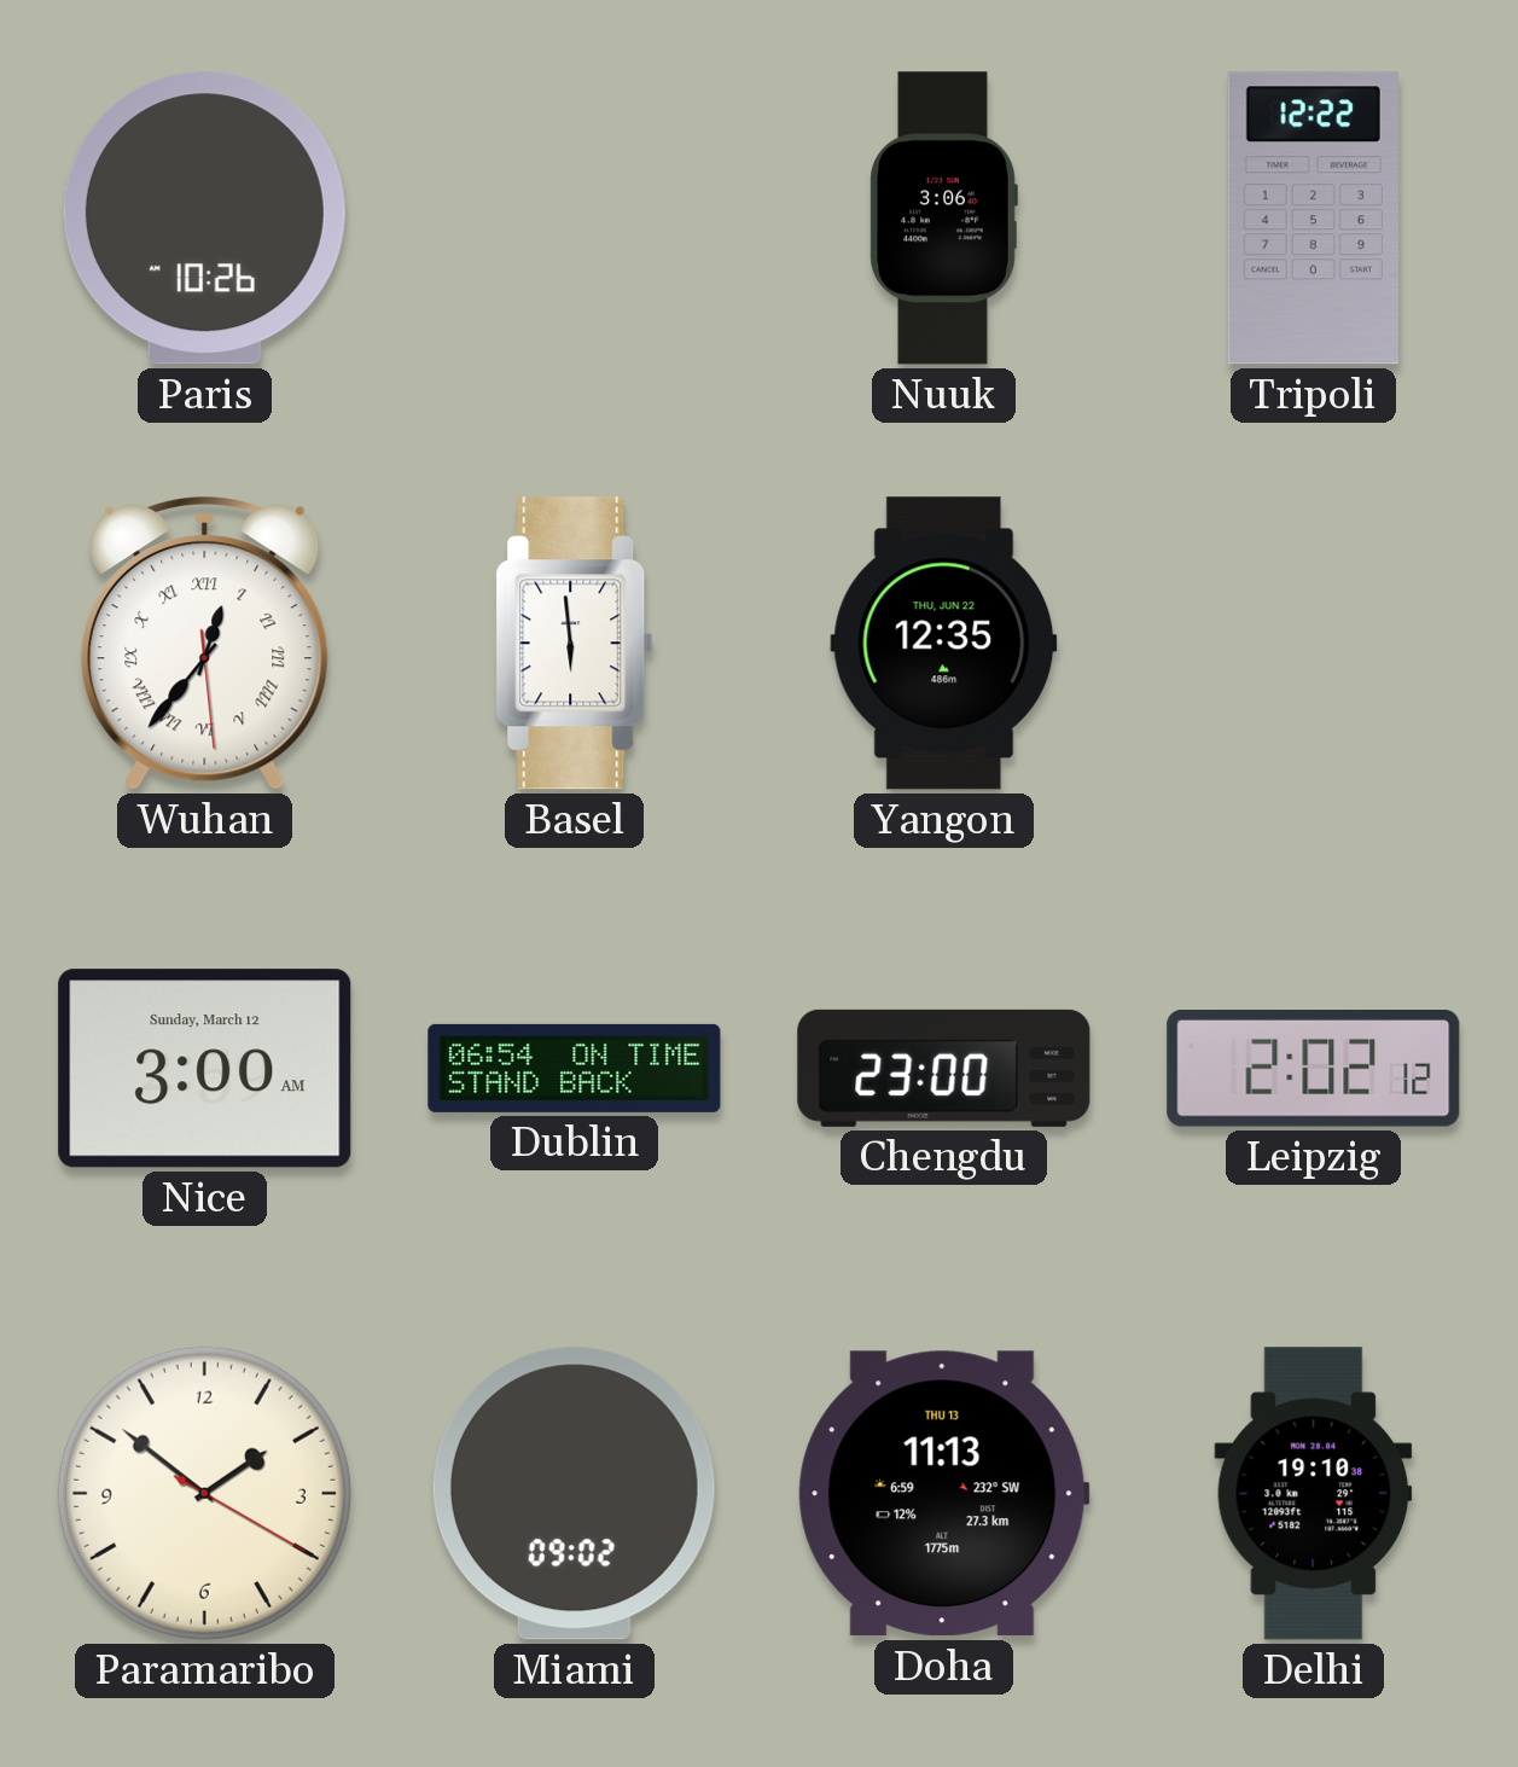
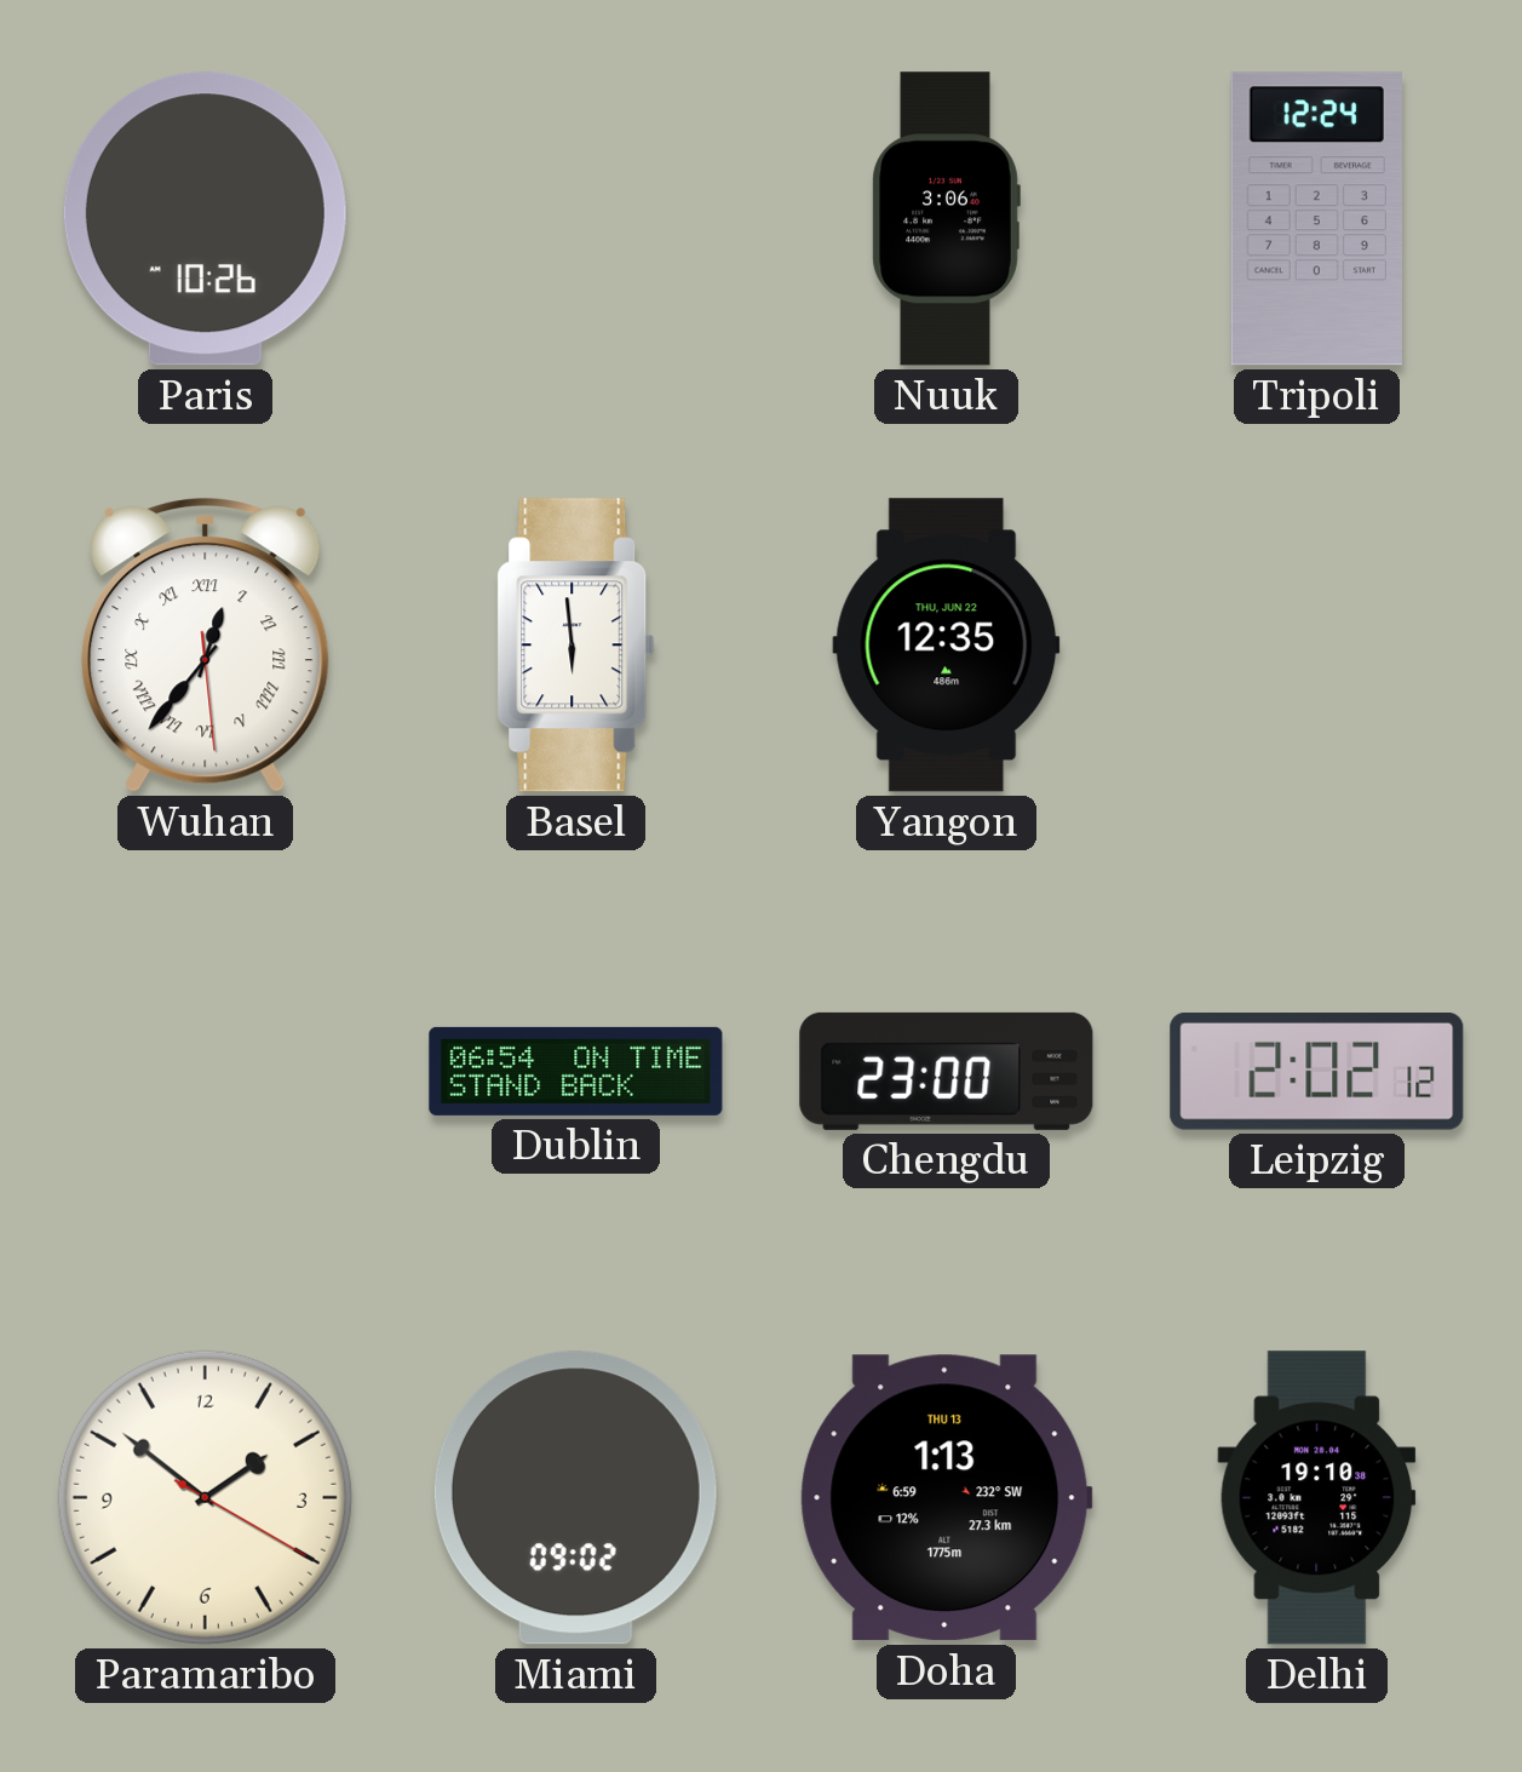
Tripoli: 12:22 -> 12:24
Nice: 3:00 -> none
Doha: 11:13 -> 1:13
